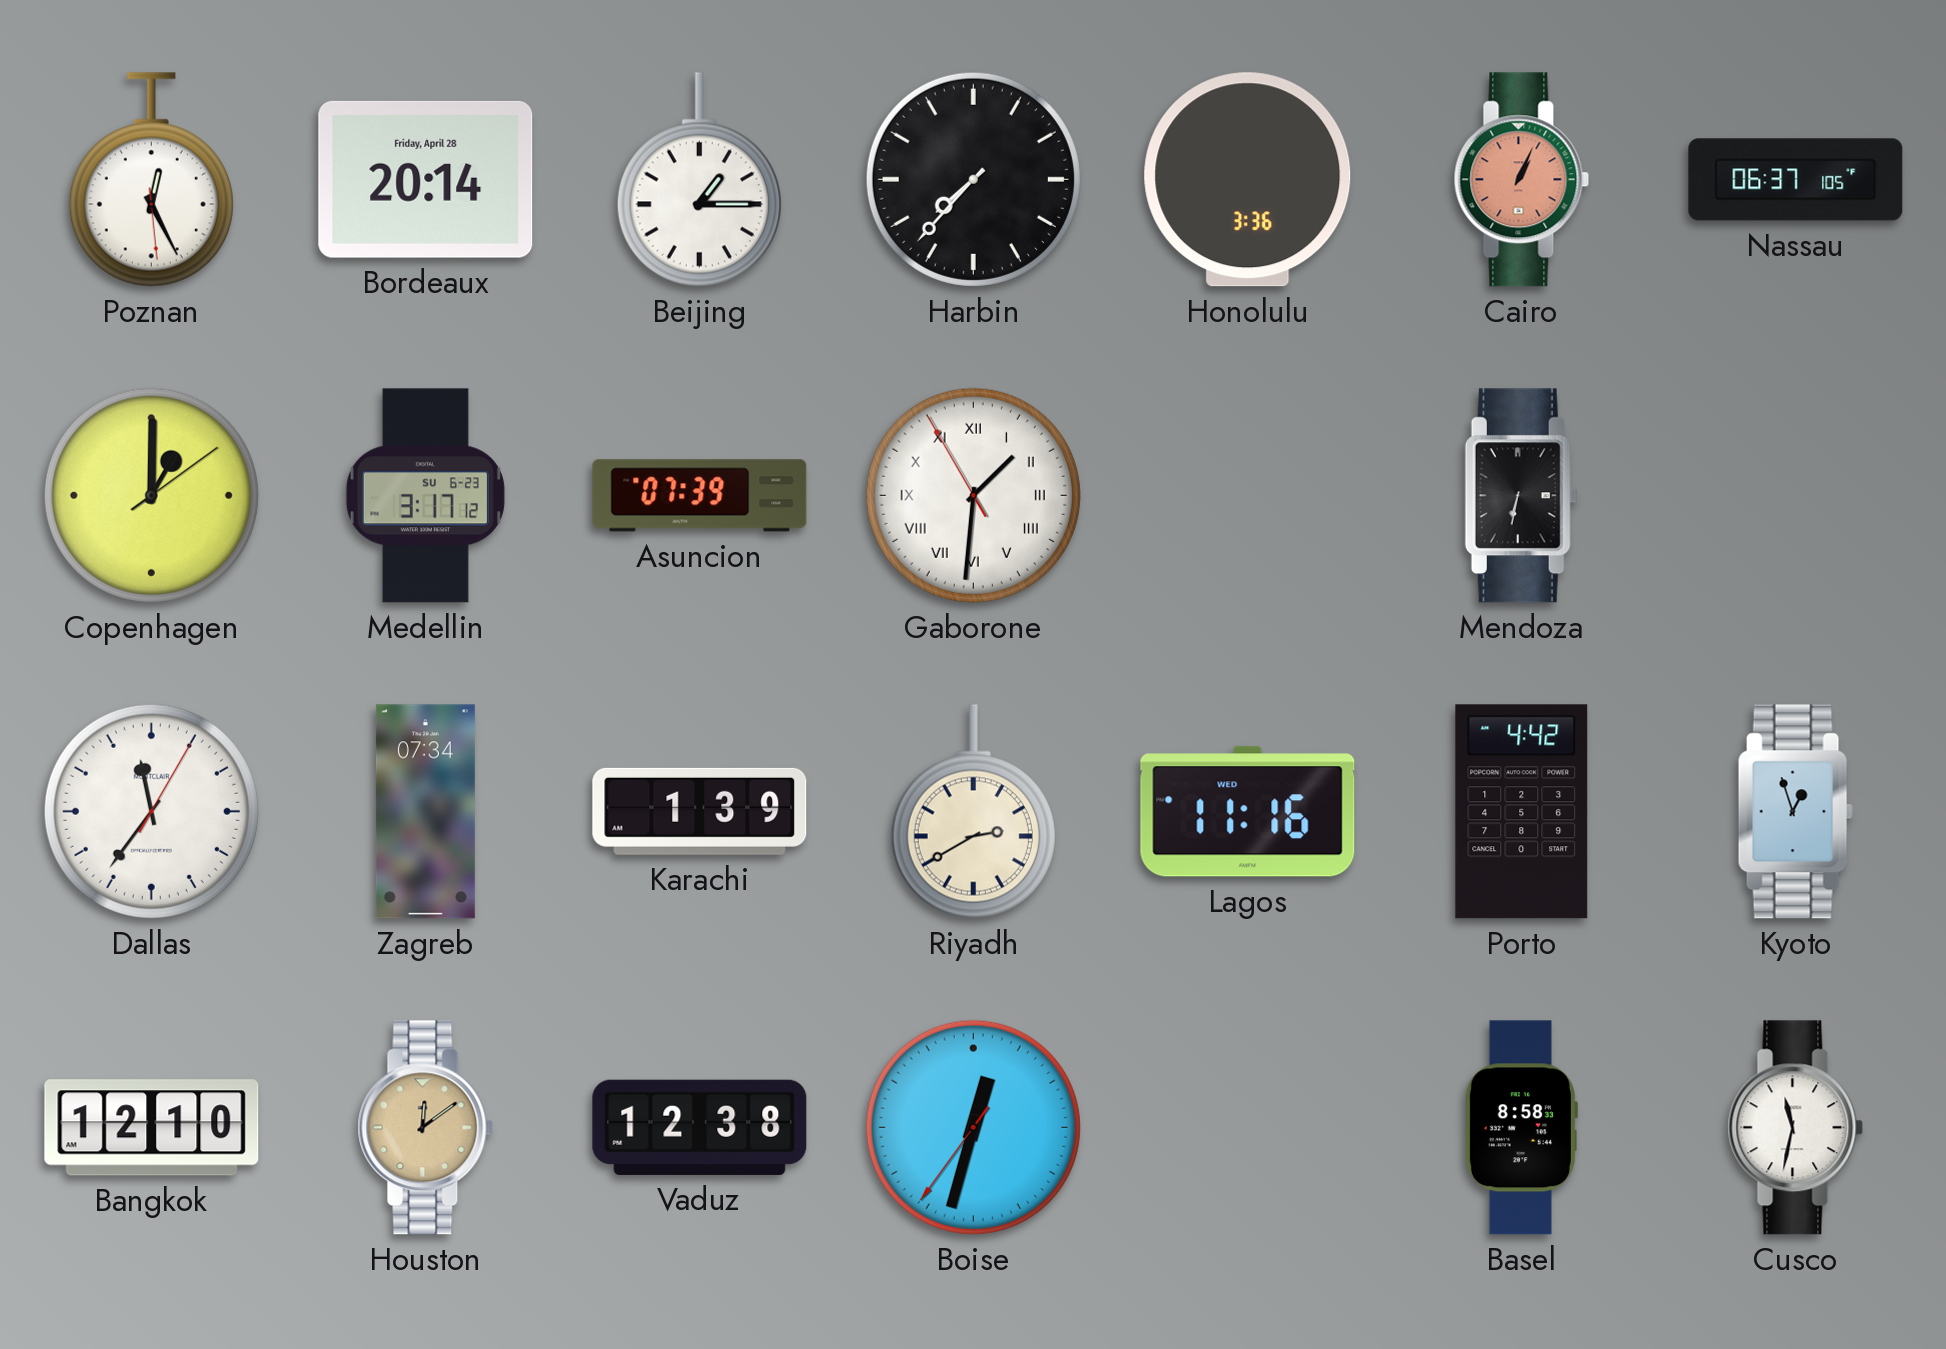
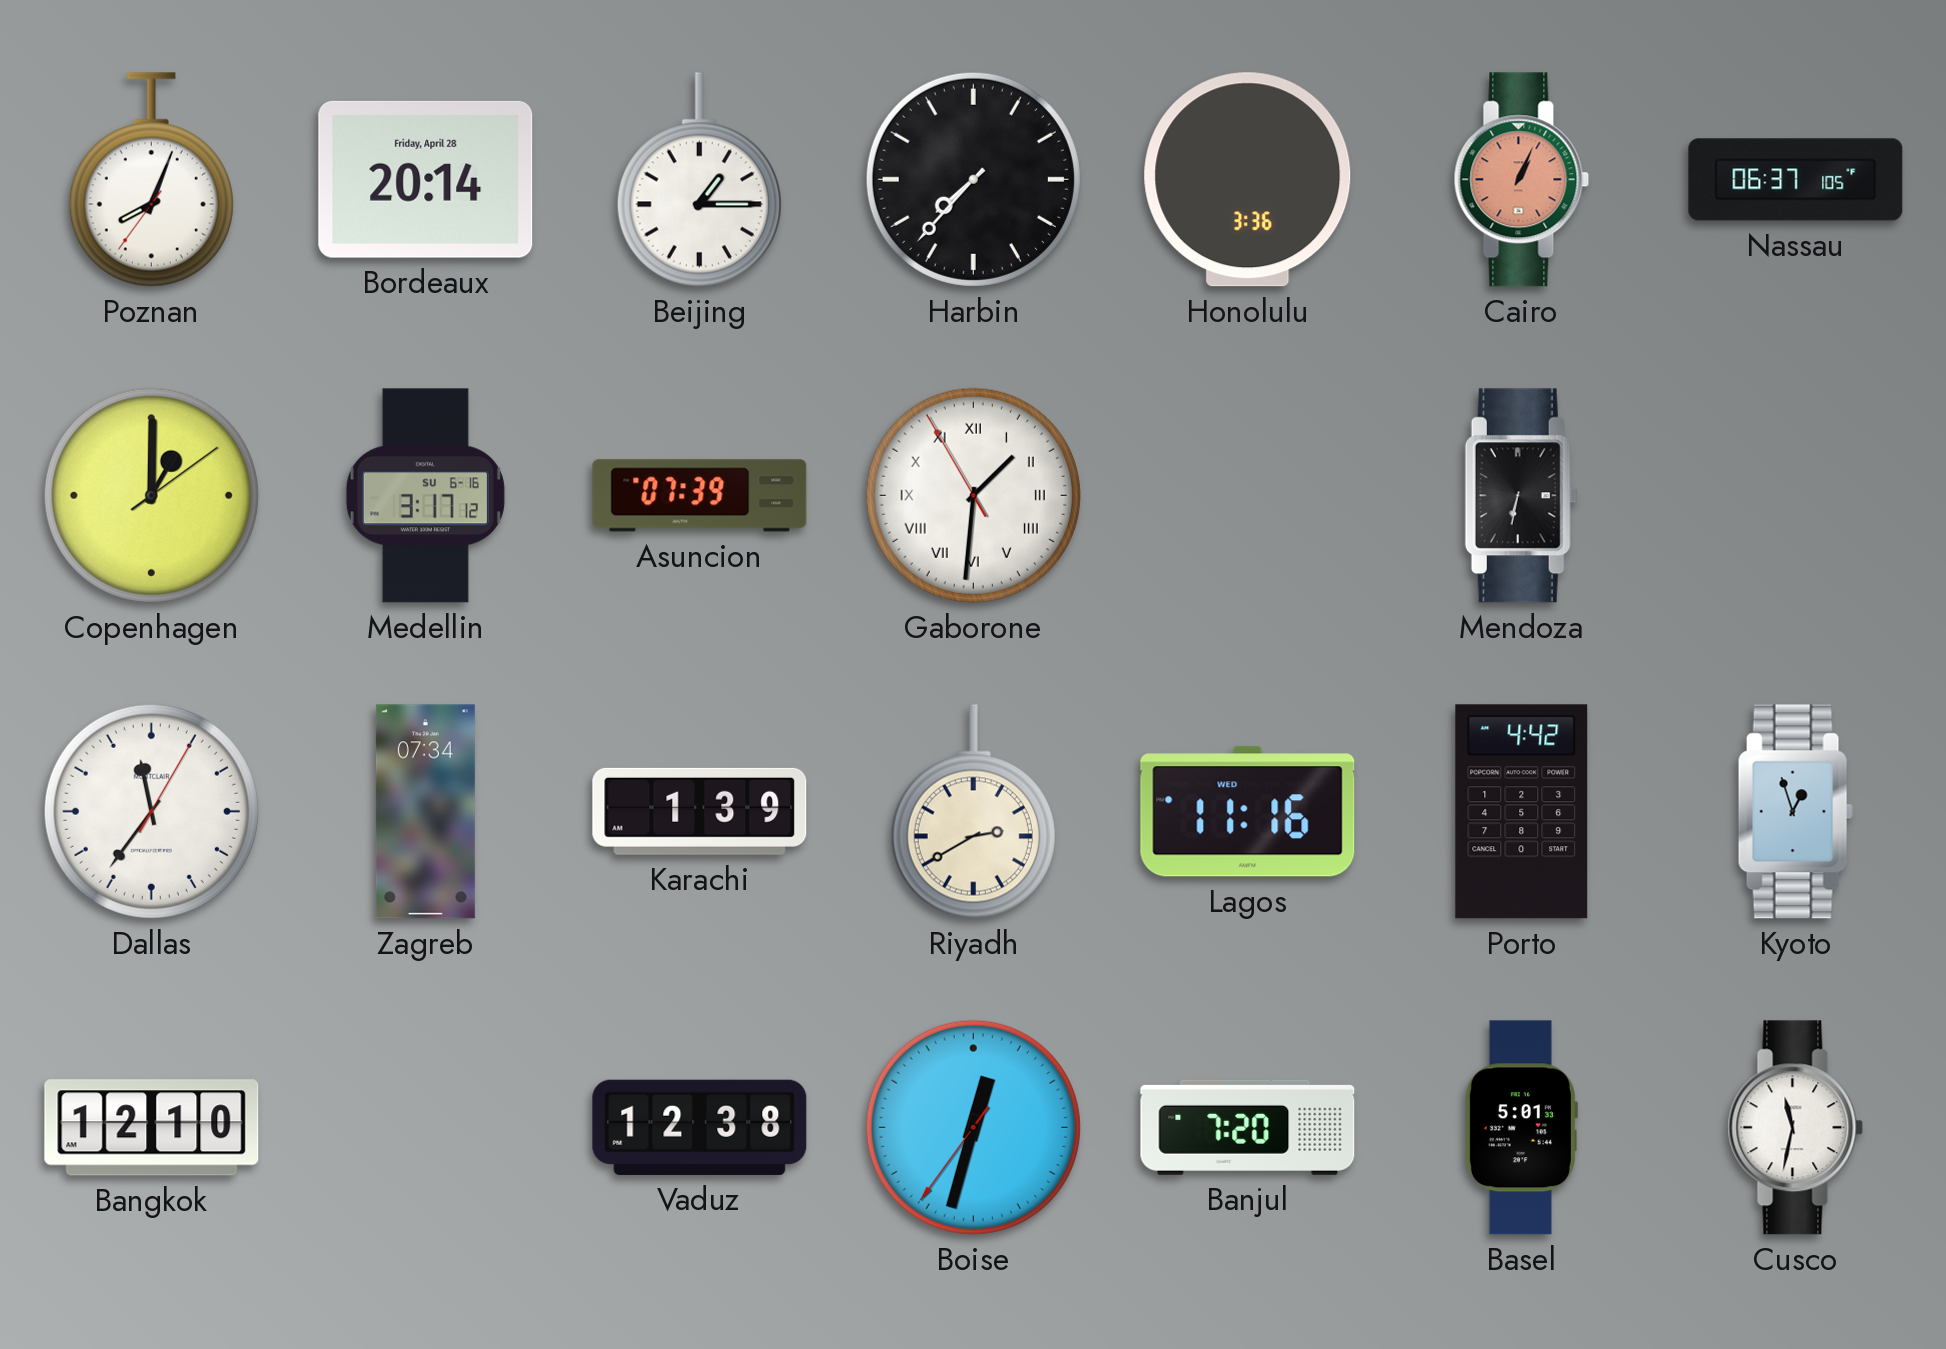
Poznan: 12:25 -> 8:03
Medellin date: SU 6-23 -> SU 6-16
Houston: 12:09 -> none
Banjul: none -> 7:20
Basel: 8:58 -> 5:01
